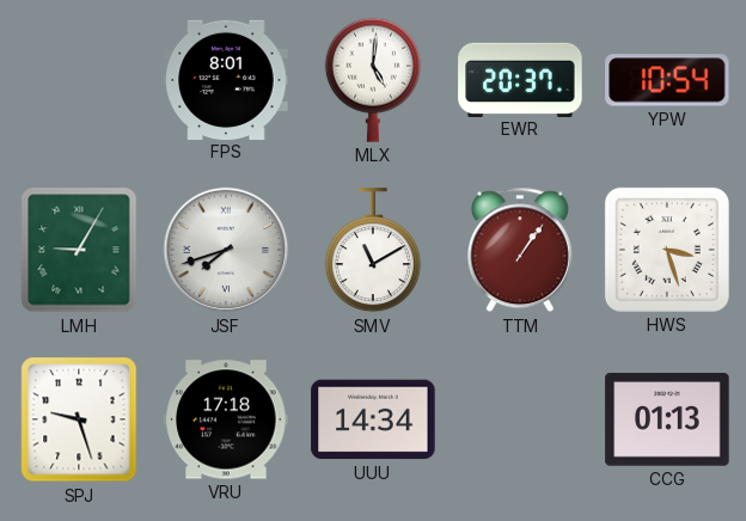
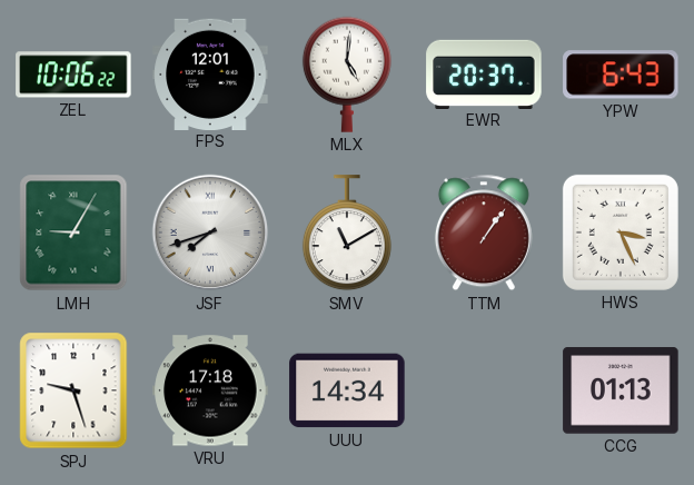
ZEL: none -> 10:06
FPS: 8:01 -> 12:01
YPW: 10:54 -> 6:43
HWS: 3:27 -> 3:26
